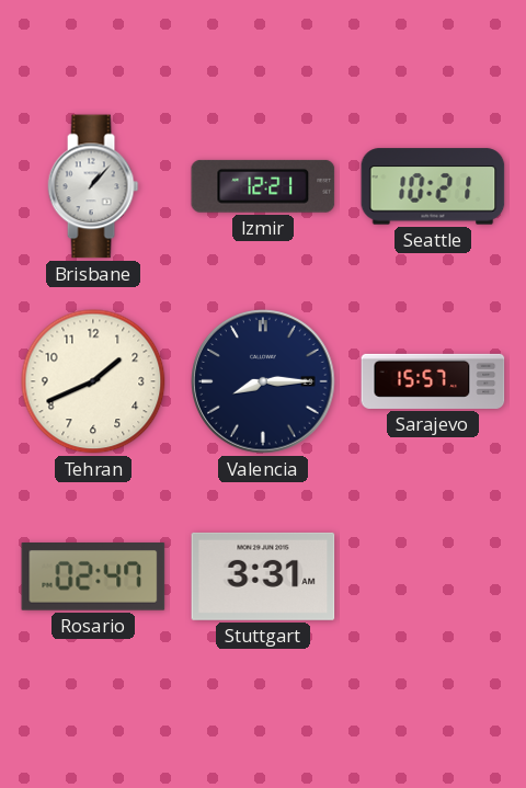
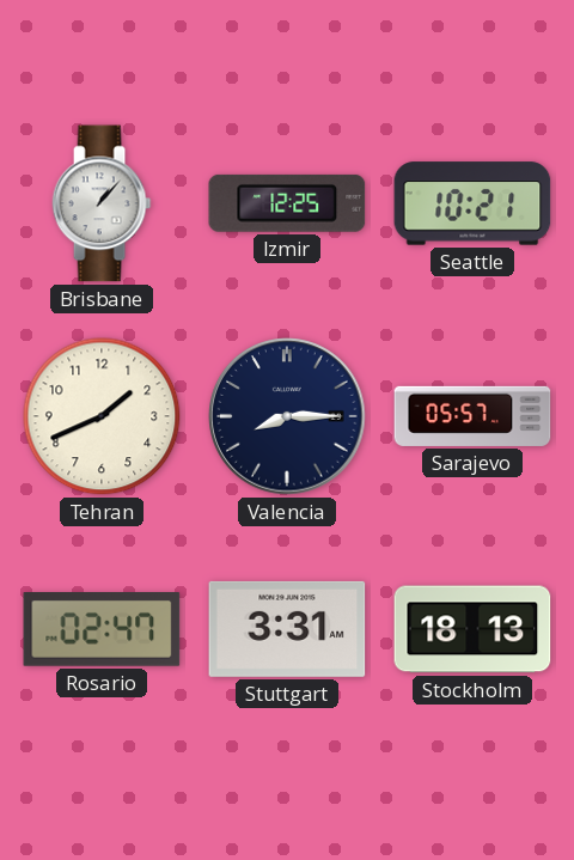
Izmir: 12:21 -> 12:25
Sarajevo: 15:57 -> 05:57
Stockholm: none -> 18:13
